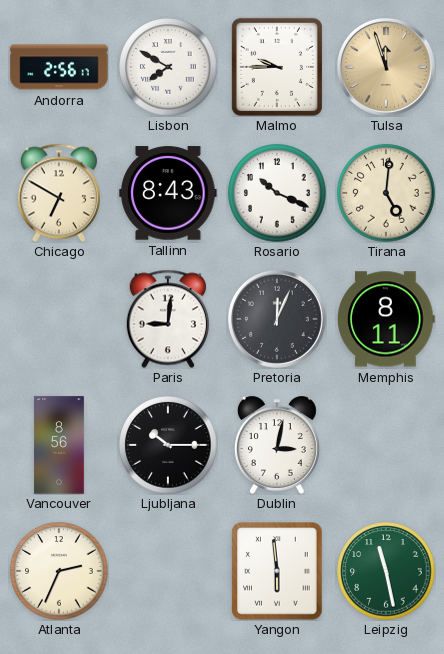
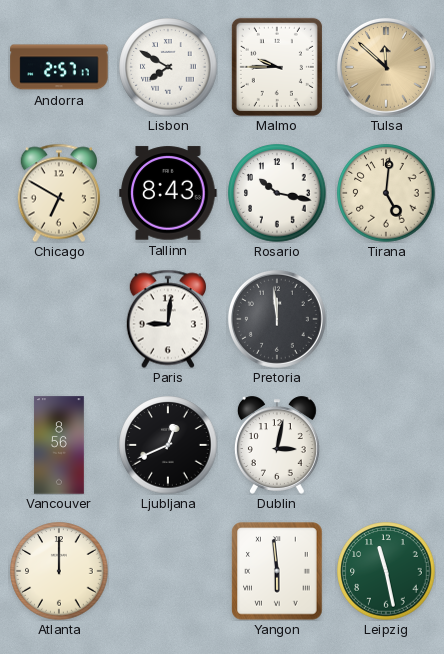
Andorra: 2:56 -> 2:57
Tulsa: 11:57 -> 11:52
Rosario: 10:19 -> 10:17
Pretoria: 12:04 -> 11:59
Memphis: 8:11 -> none
Ljubljana: 10:15 -> 12:41
Atlanta: 2:34 -> 12:00
